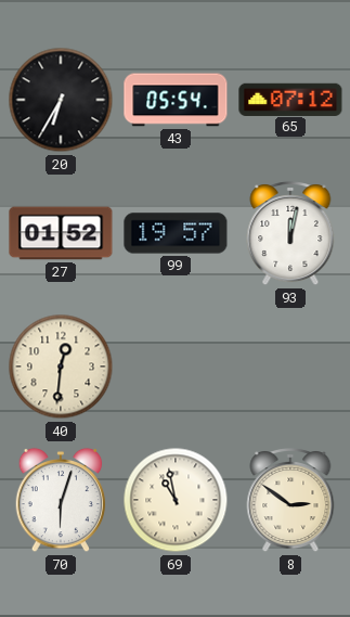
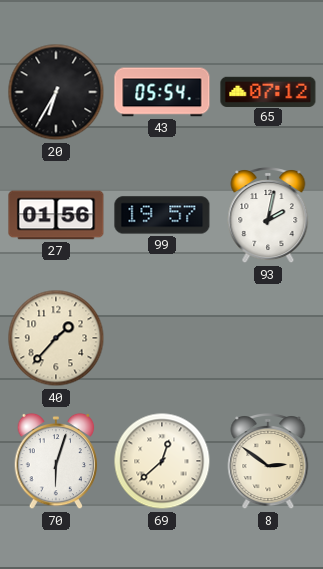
27: 01:52 -> 01:56
93: 12:02 -> 2:02
40: 12:31 -> 1:37
69: 10:58 -> 12:38
